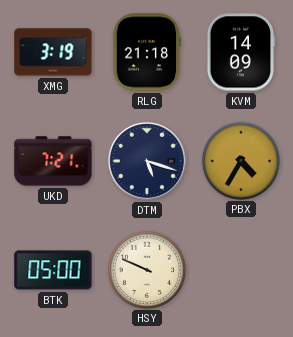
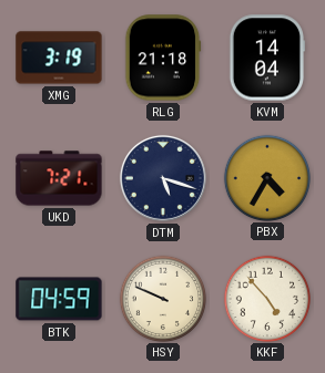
KVM: 14:09 -> 14:04
BTK: 05:00 -> 04:59
KKF: none -> 4:53
